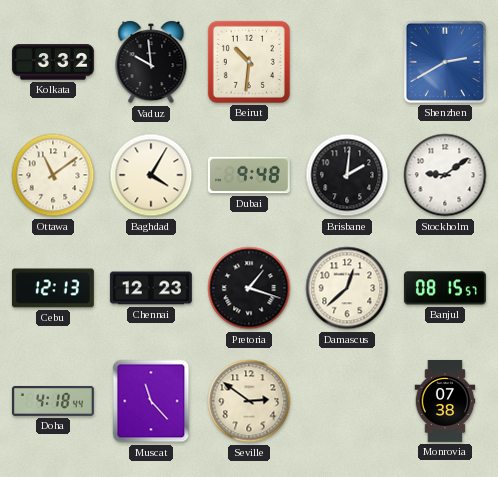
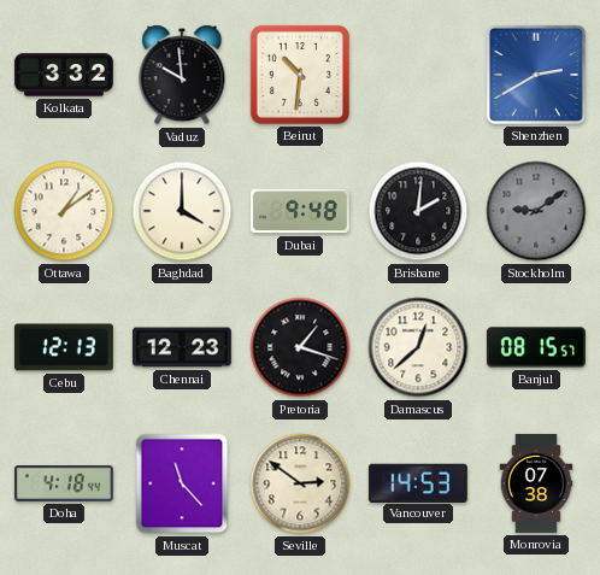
Ottawa: 11:09 -> 1:09
Baghdad: 4:05 -> 4:00
Stockholm dial: white -> grey
Vancouver: none -> 14:53
